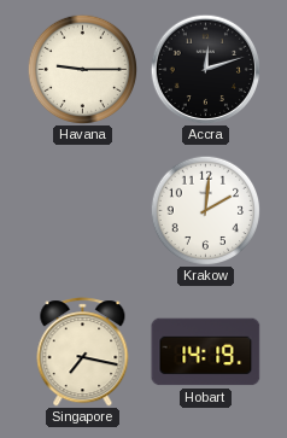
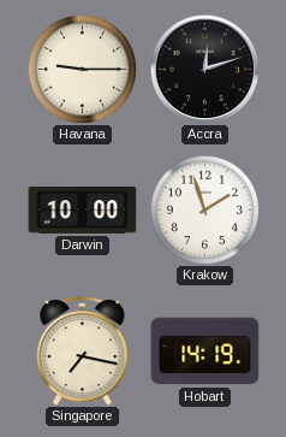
Darwin: none -> 10:00
Krakow: 2:01 -> 1:57
